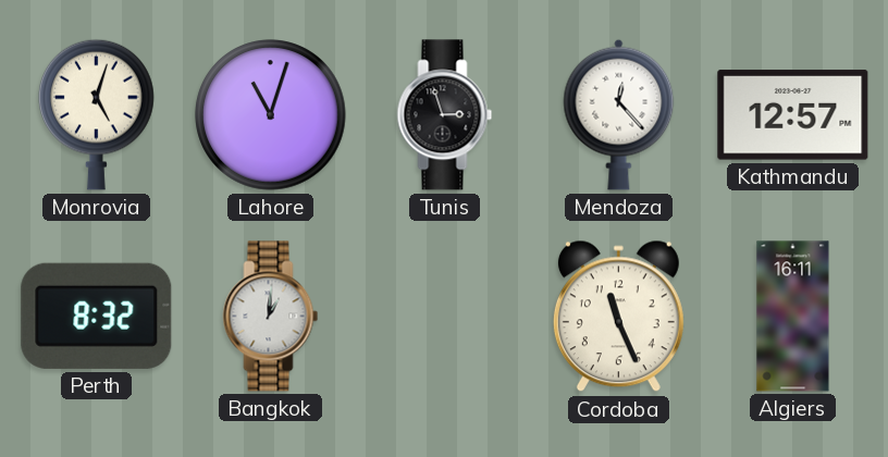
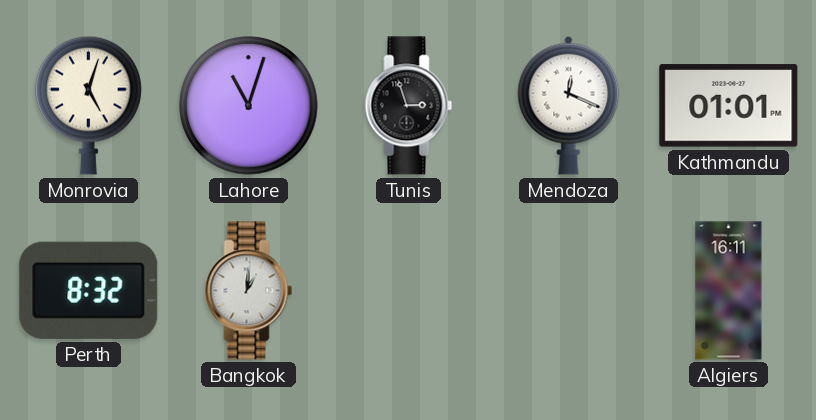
Mendoza: 12:23 -> 12:19
Kathmandu: 12:57 -> 01:01
Cordoba: 11:26 -> none
